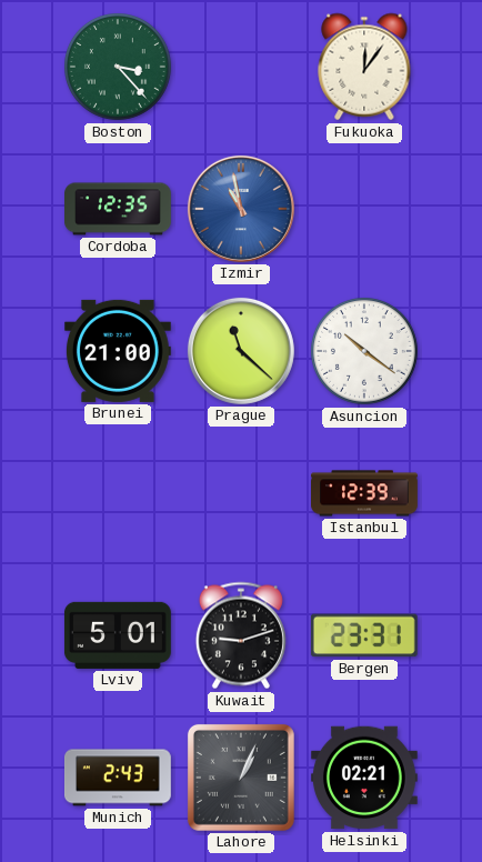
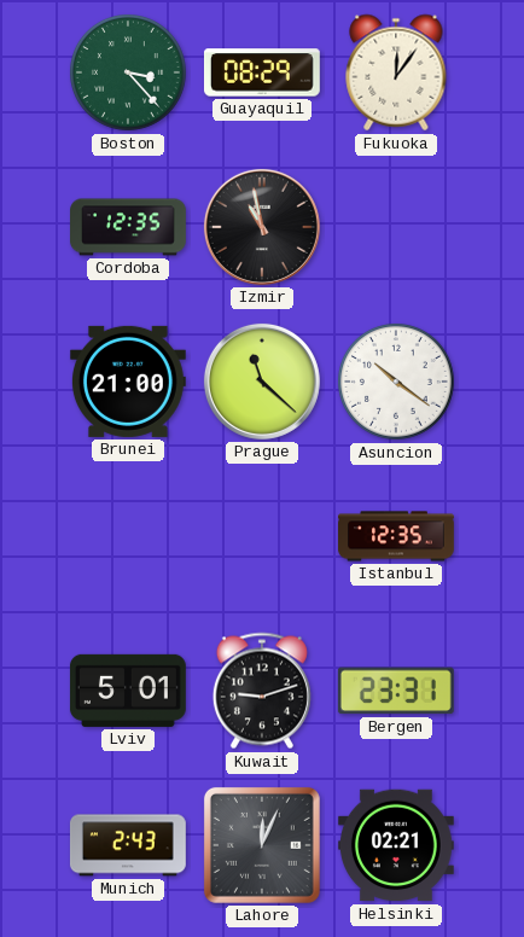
Guayaquil: none -> 08:29
Izmir dial: blue -> black
Istanbul: 12:39 -> 12:35
Lahore: 1:04 -> 12:04
